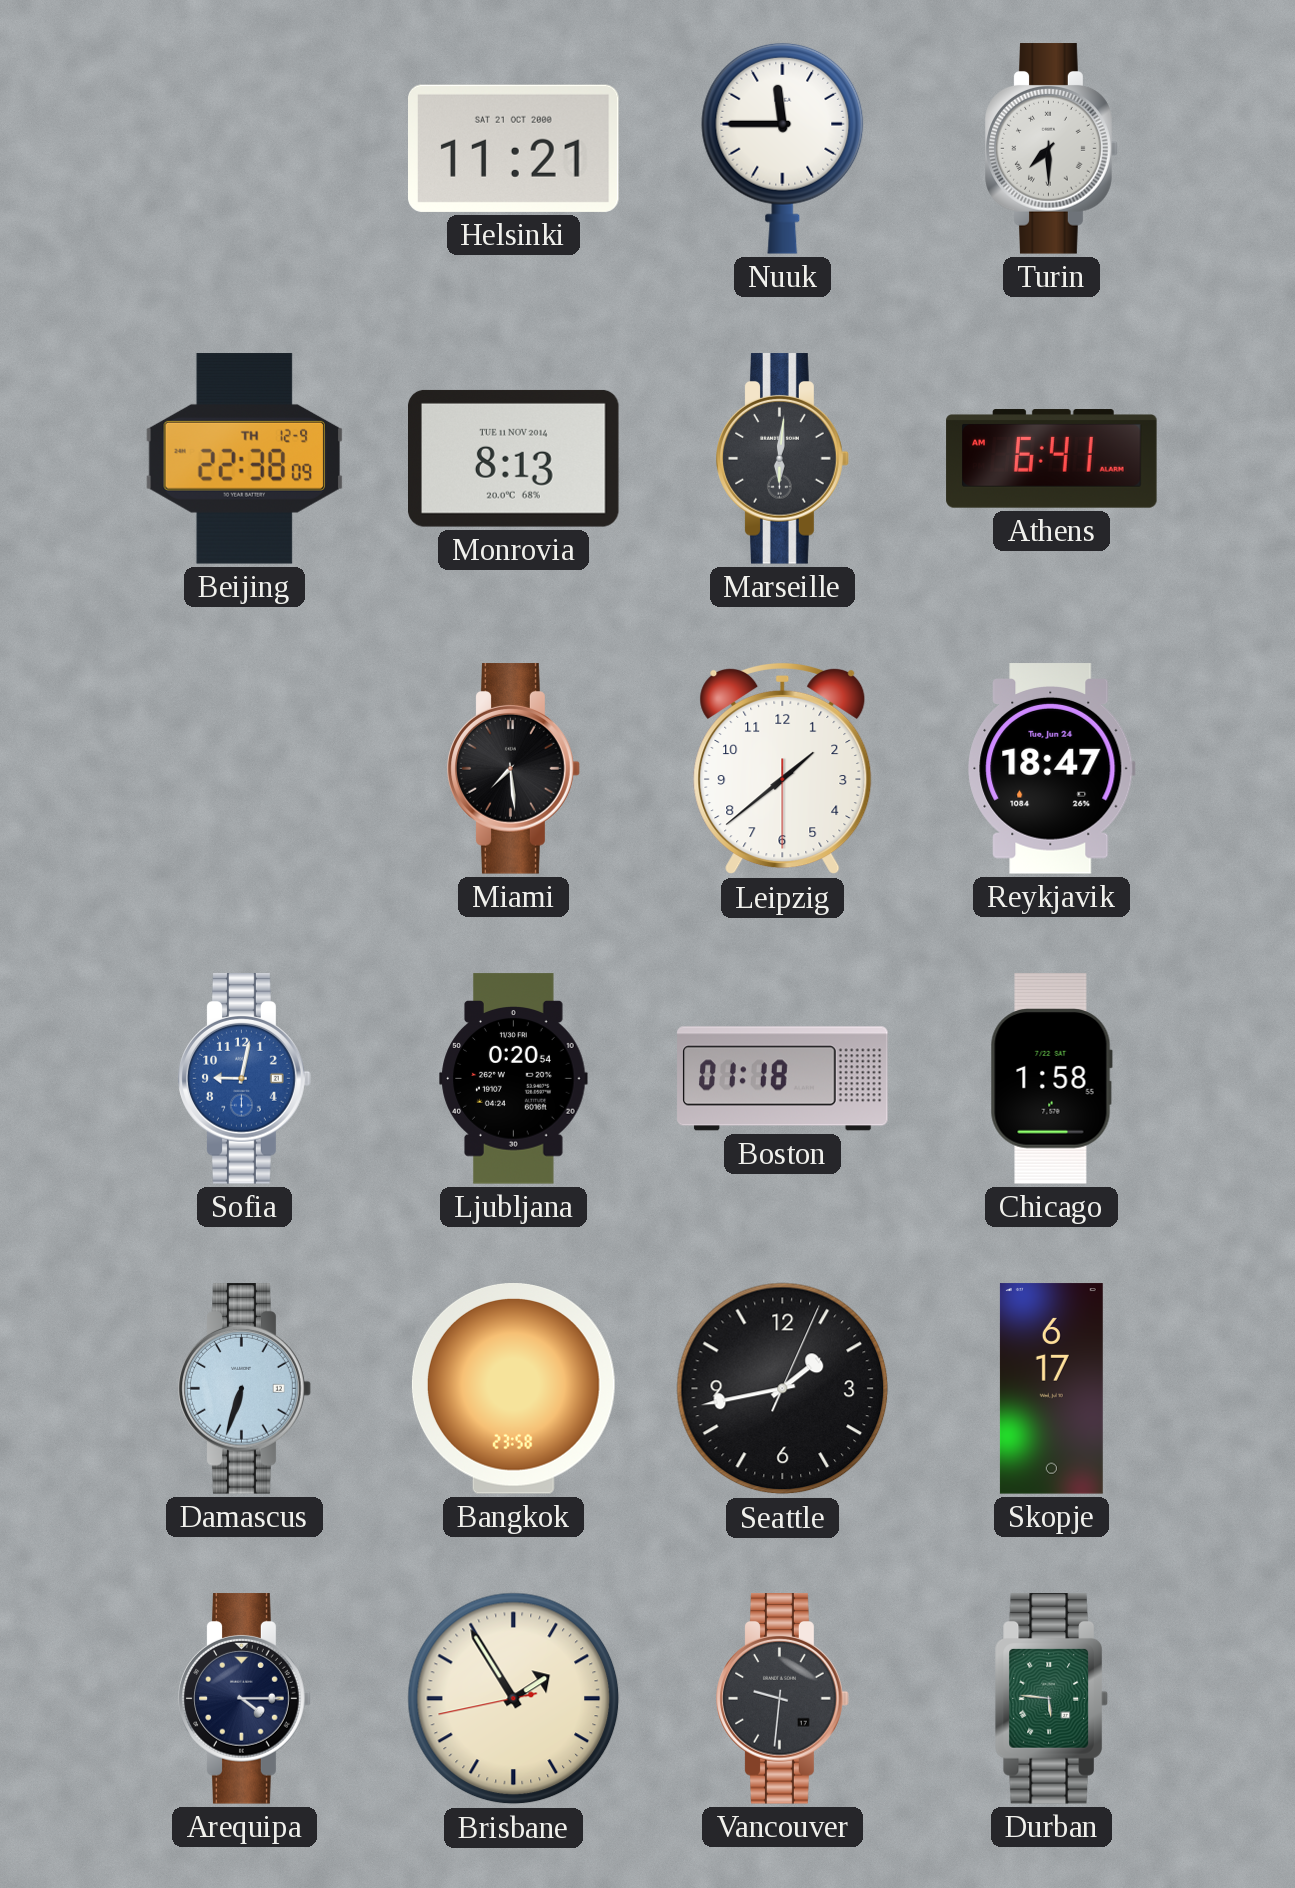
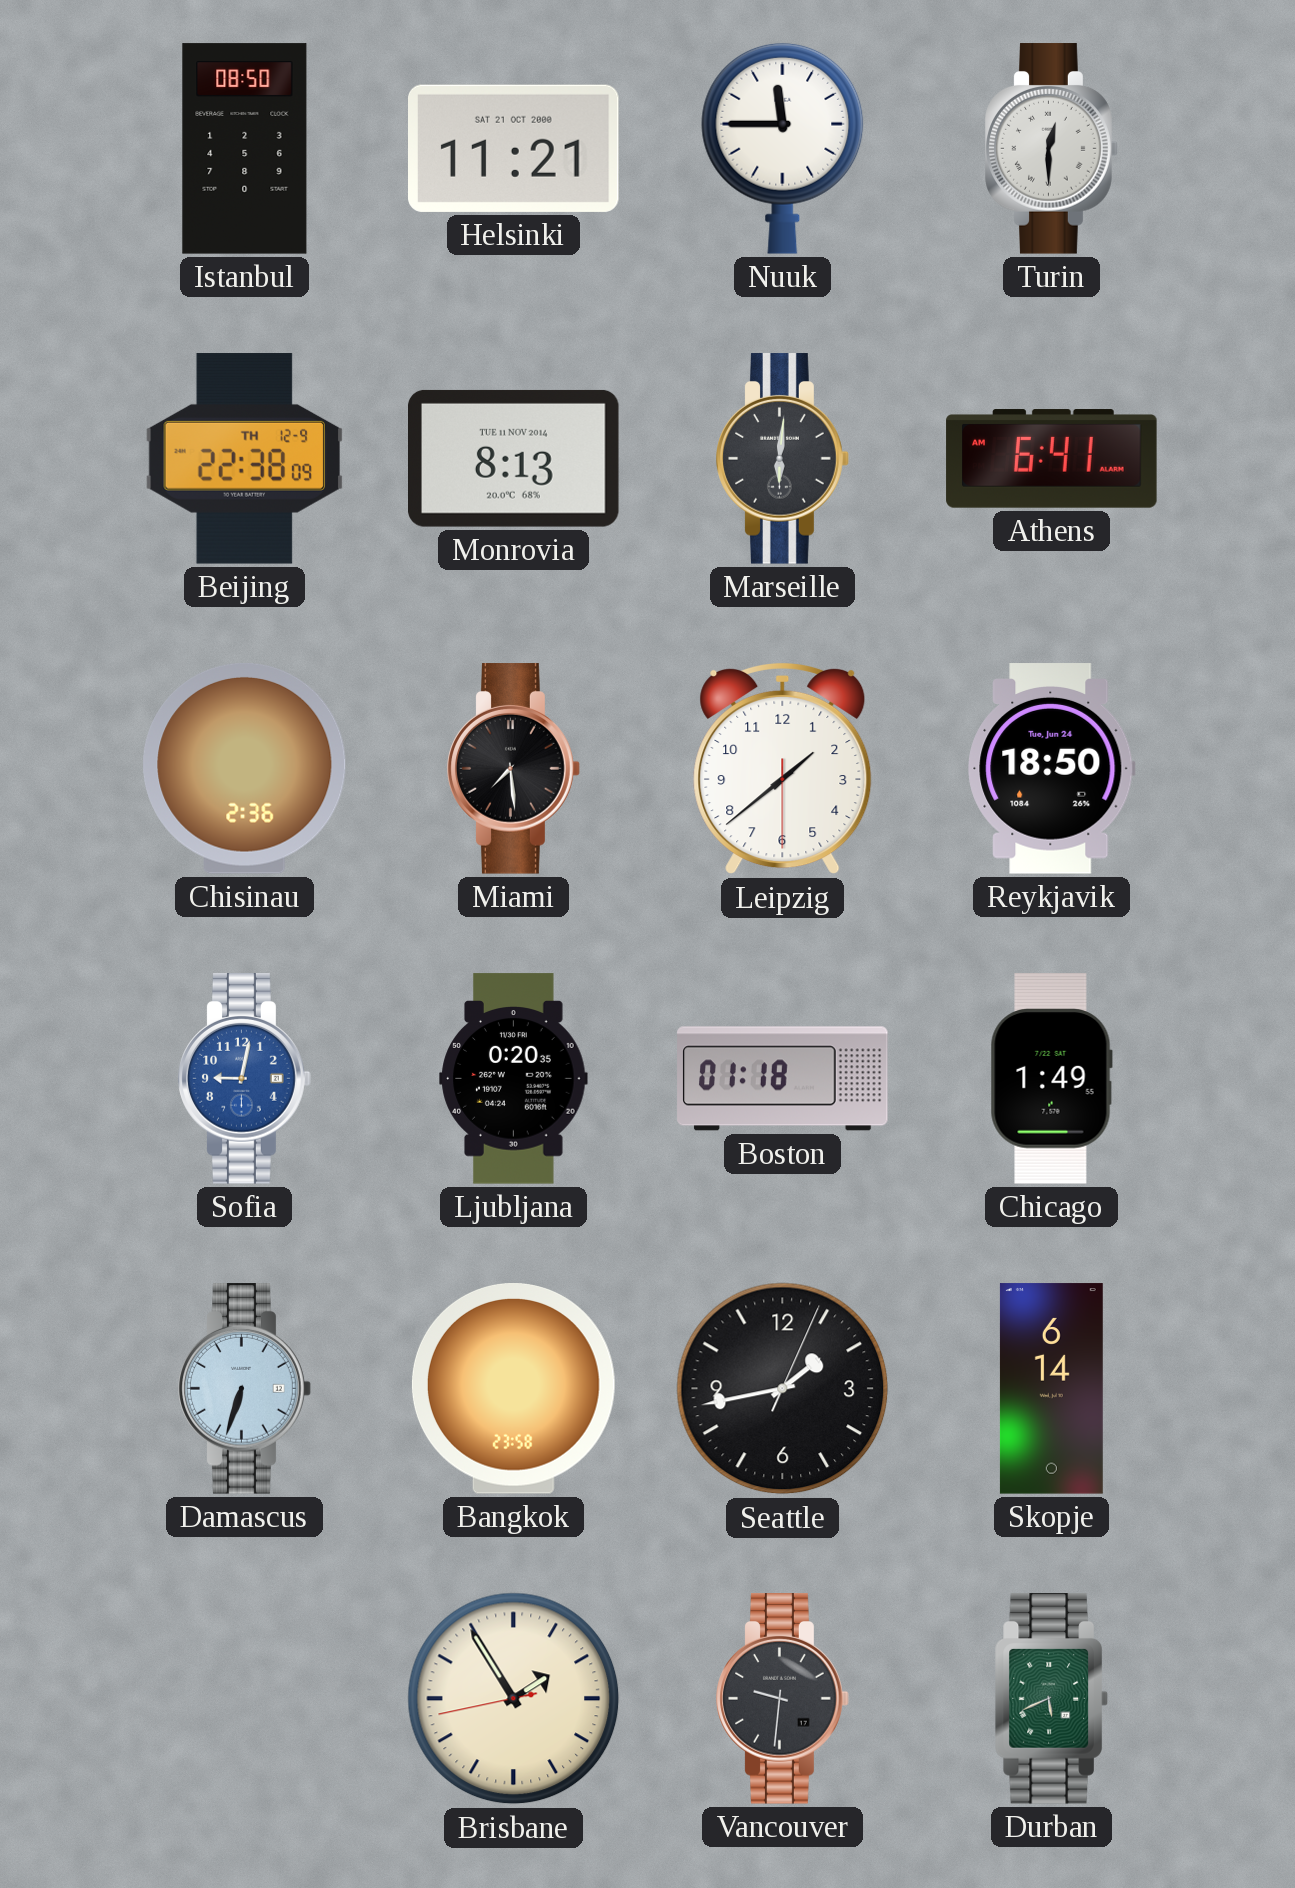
Istanbul: none -> 08:50
Turin: 7:30 -> 12:30
Chisinau: none -> 2:36
Reykjavik: 18:47 -> 18:50
Ljubljana: 0:20:54 -> 0:20:35
Chicago: 1:58 -> 1:49
Skopje: 6:17 -> 6:14
Arequipa: 4:15 -> none
Durban: 5:46 -> 5:41
